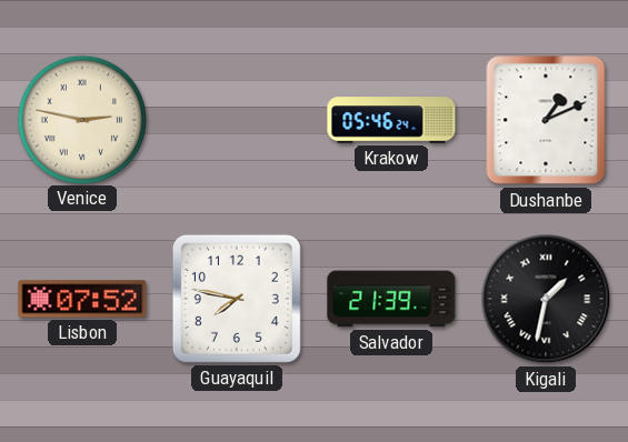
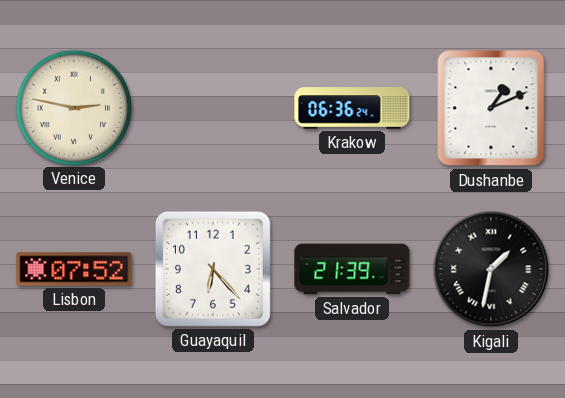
Krakow: 05:46 -> 06:36
Guayaquil: 7:47 -> 6:23
